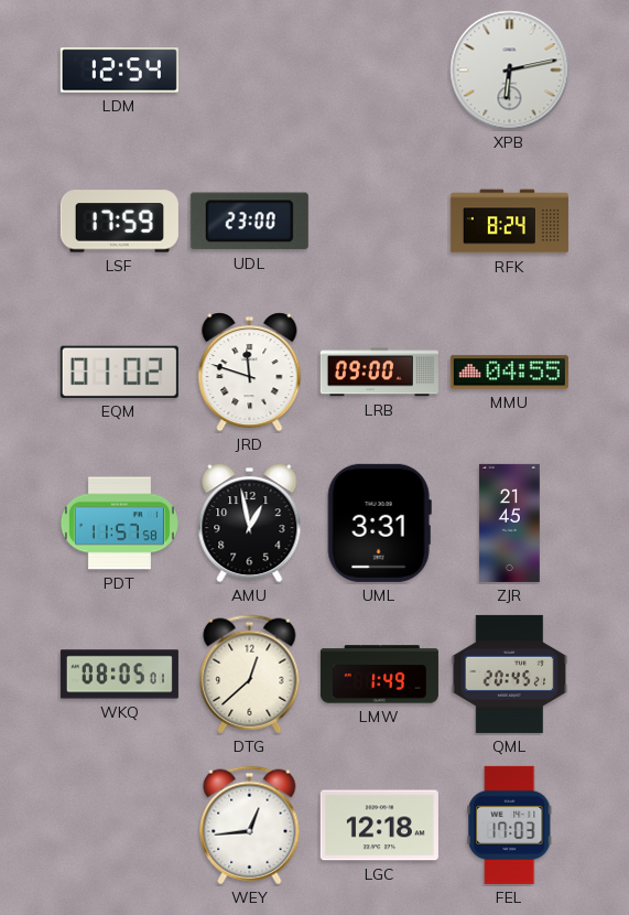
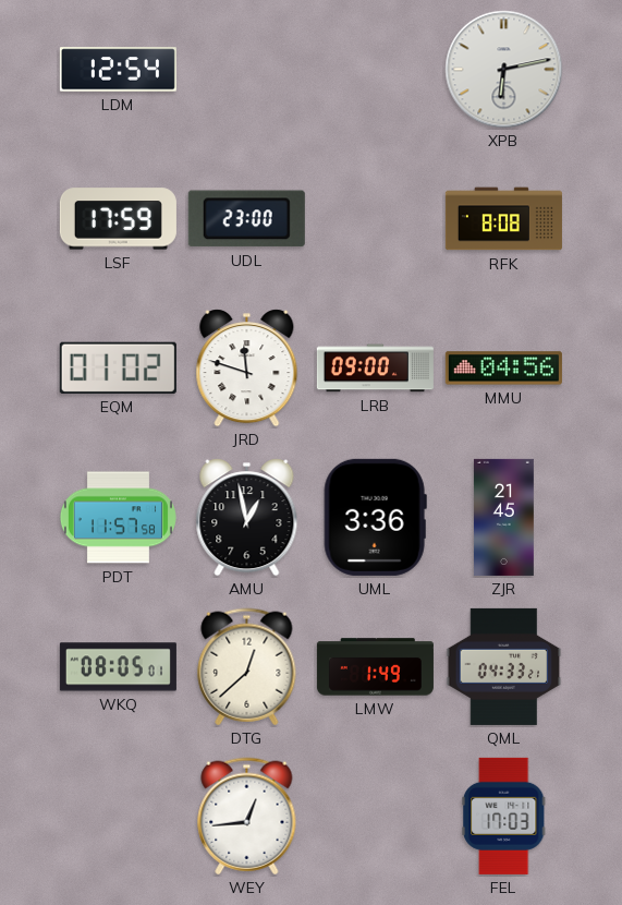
RFK: 8:24 -> 8:08
MMU: 04:55 -> 04:56
UML: 3:31 -> 3:36
QML: 20:45 -> 04:33
LGC: 12:18 -> none
